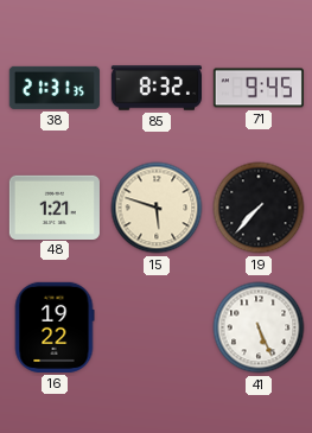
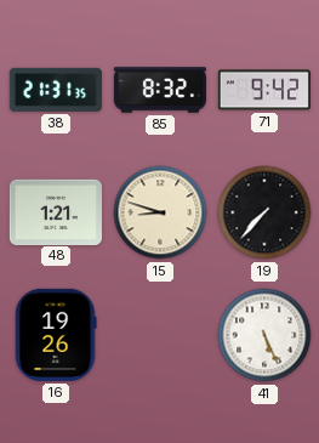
71: 9:45 -> 9:42
15: 5:48 -> 8:48
16: 19:22 -> 19:26
